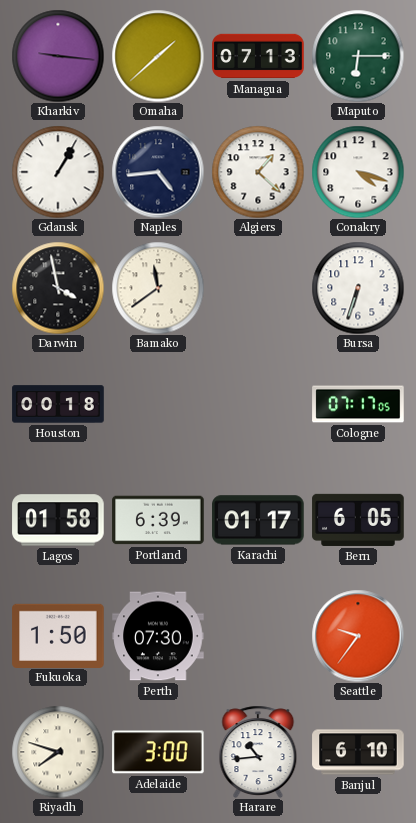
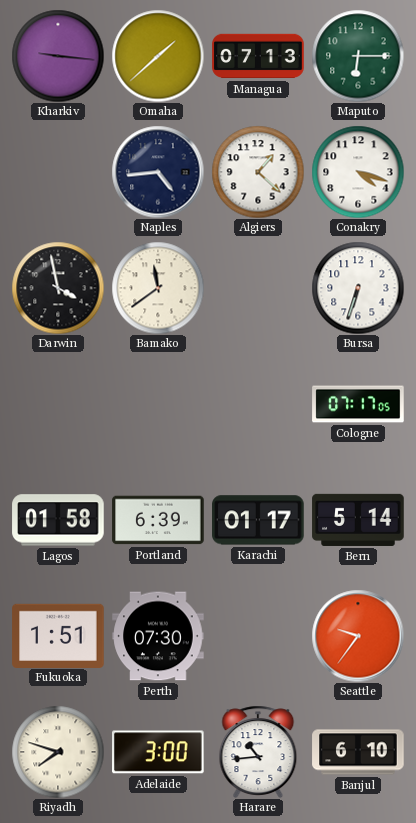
Gdansk: 1:05 -> none
Houston: 00:18 -> none
Bern: 6:05 -> 5:14
Fukuoka: 1:50 -> 1:51
